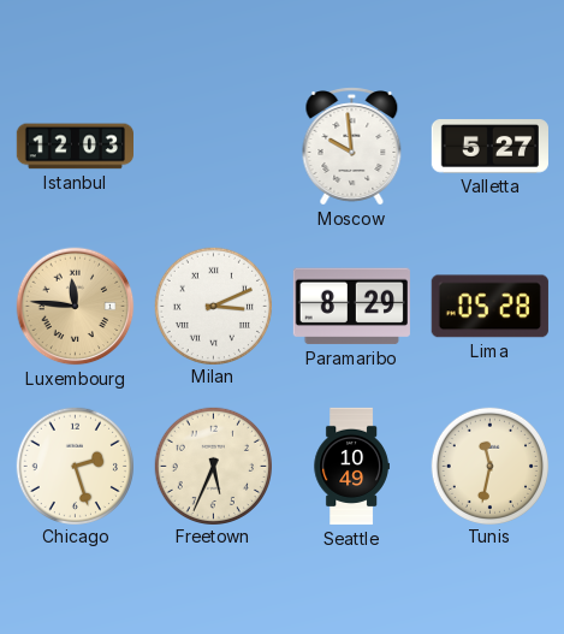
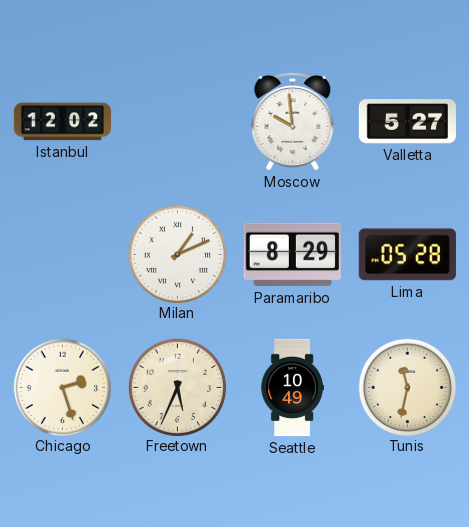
Istanbul: 12:03 -> 12:02
Luxembourg: 11:46 -> none
Milan: 3:11 -> 1:11
